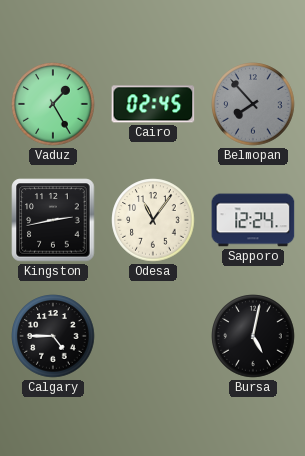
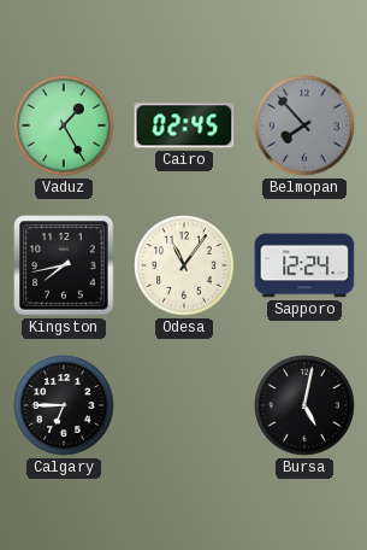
Kingston: 2:43 -> 7:43
Calgary: 4:45 -> 6:45
